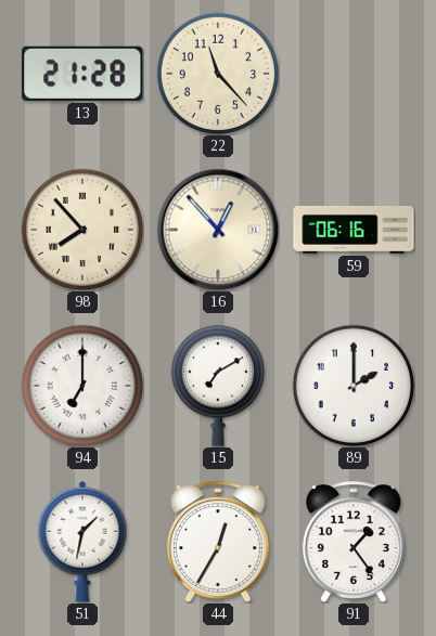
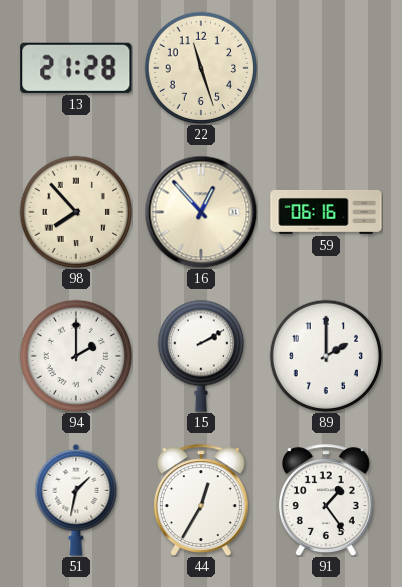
22: 11:23 -> 11:27
94: 7:00 -> 2:00
15: 7:10 -> 2:10
